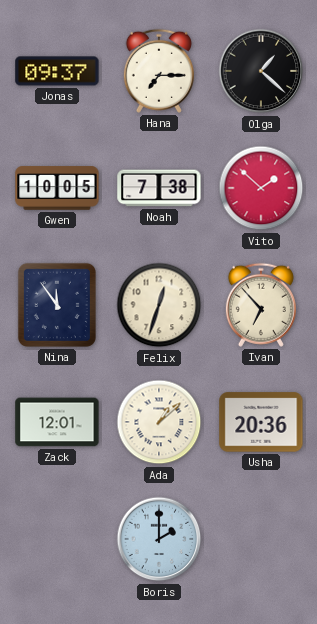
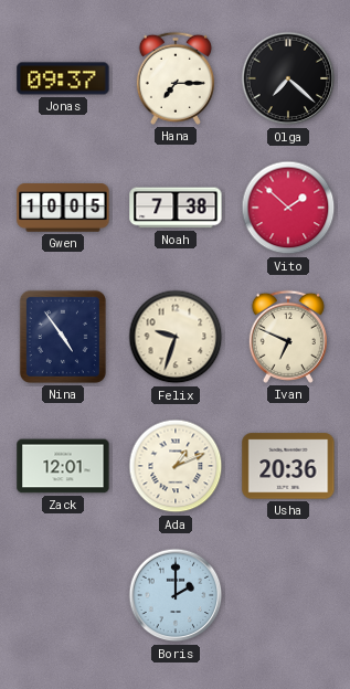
Olga: 1:22 -> 7:22
Nina: 11:54 -> 4:54
Felix: 12:33 -> 9:33
Ivan: 6:53 -> 6:49
Ada: 1:08 -> 1:11
